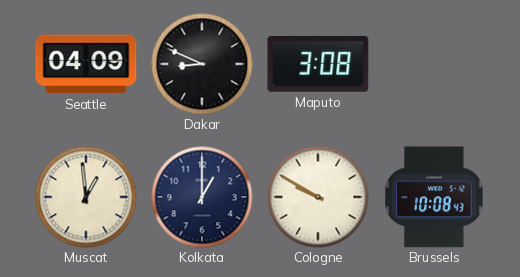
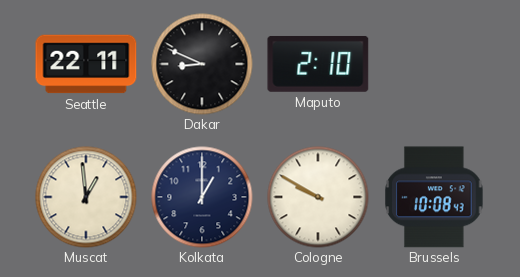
Seattle: 04:09 -> 22:11
Maputo: 3:08 -> 2:10
